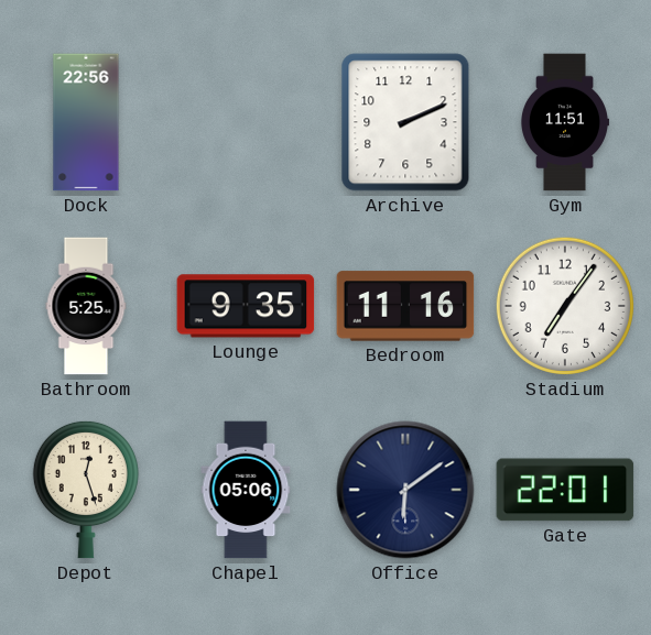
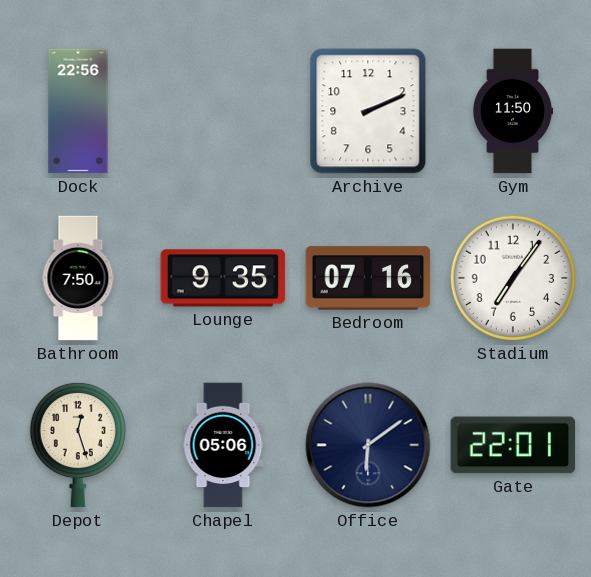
Gym: 11:51 -> 11:50
Bathroom: 5:25 -> 7:50
Bedroom: 11:16 -> 07:16
